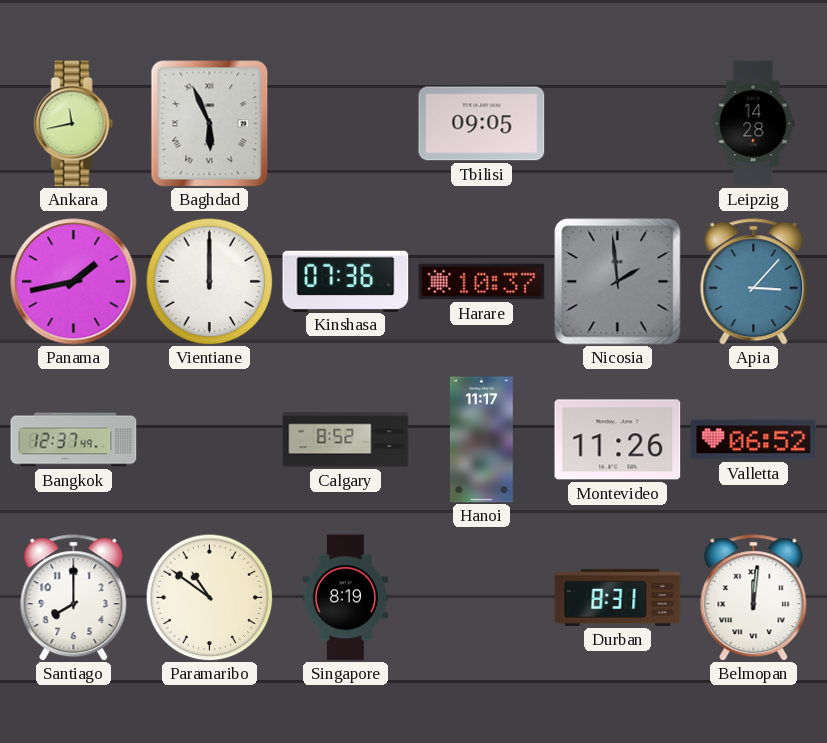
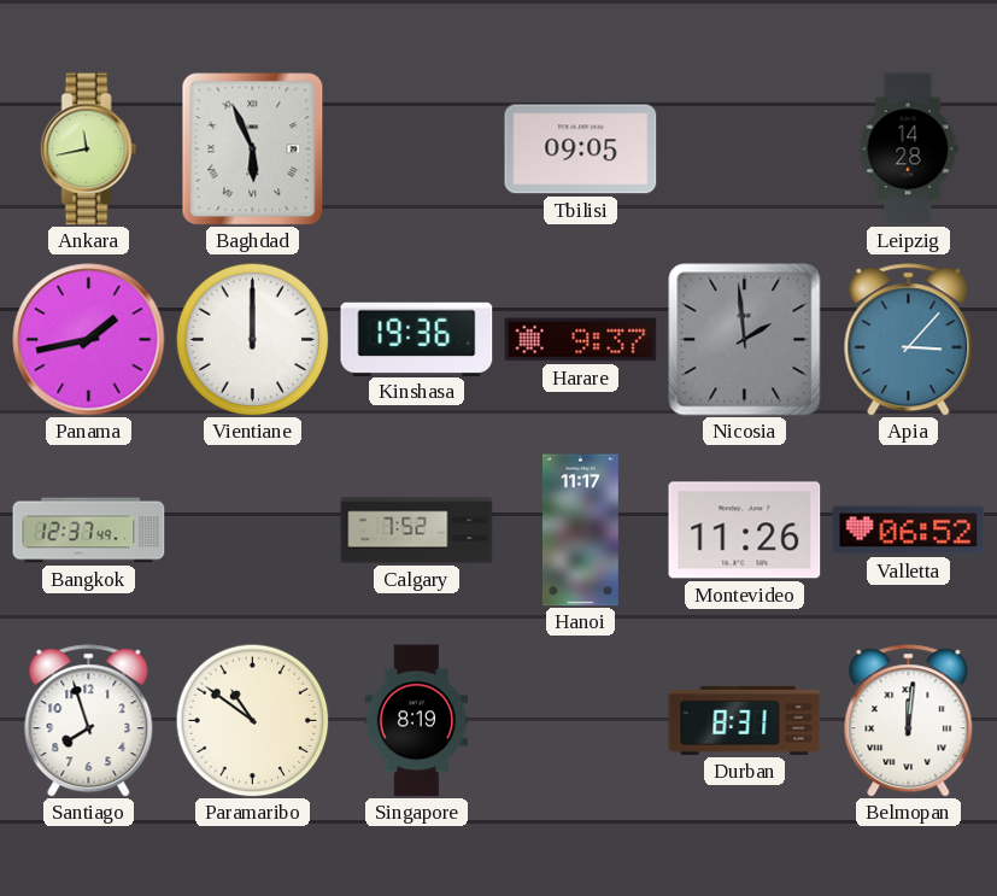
Kinshasa: 07:36 -> 19:36
Harare: 10:37 -> 9:37
Calgary: 8:52 -> 7:52
Santiago: 8:00 -> 7:57
